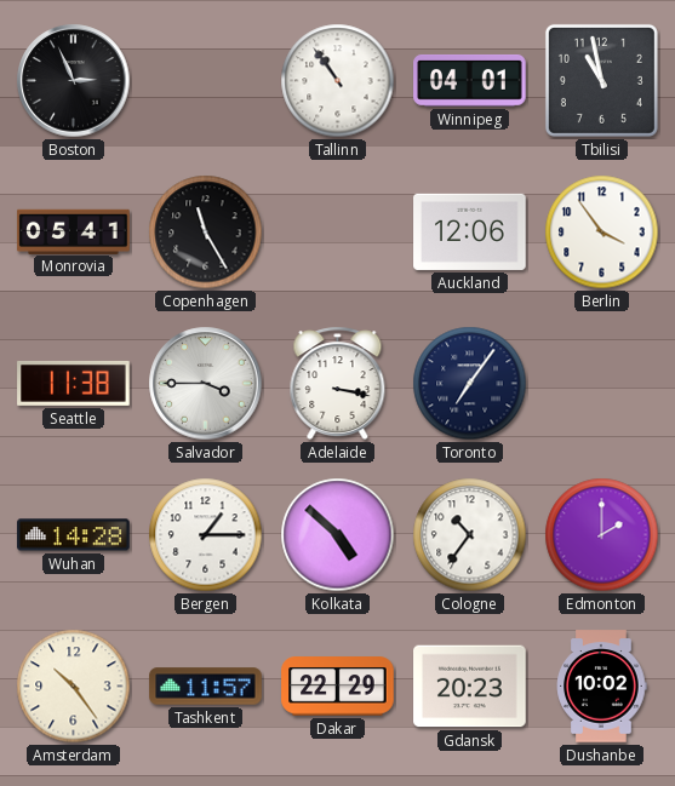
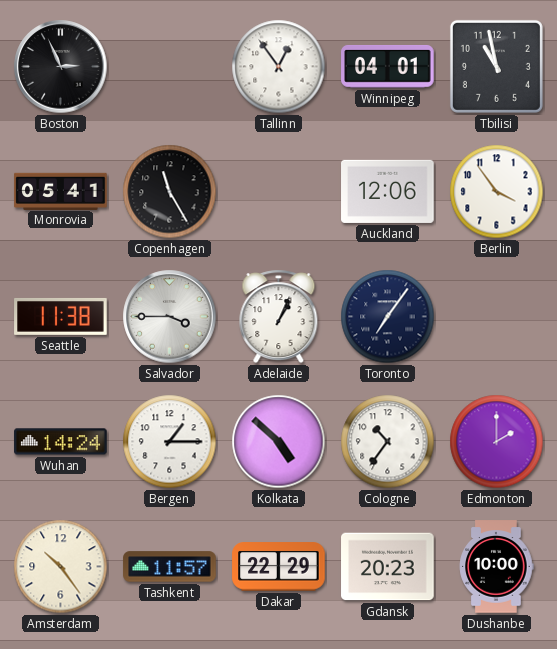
Tallinn: 10:54 -> 12:54
Adelaide: 3:17 -> 1:04
Wuhan: 14:28 -> 14:24
Dushanbe: 10:02 -> 10:00
